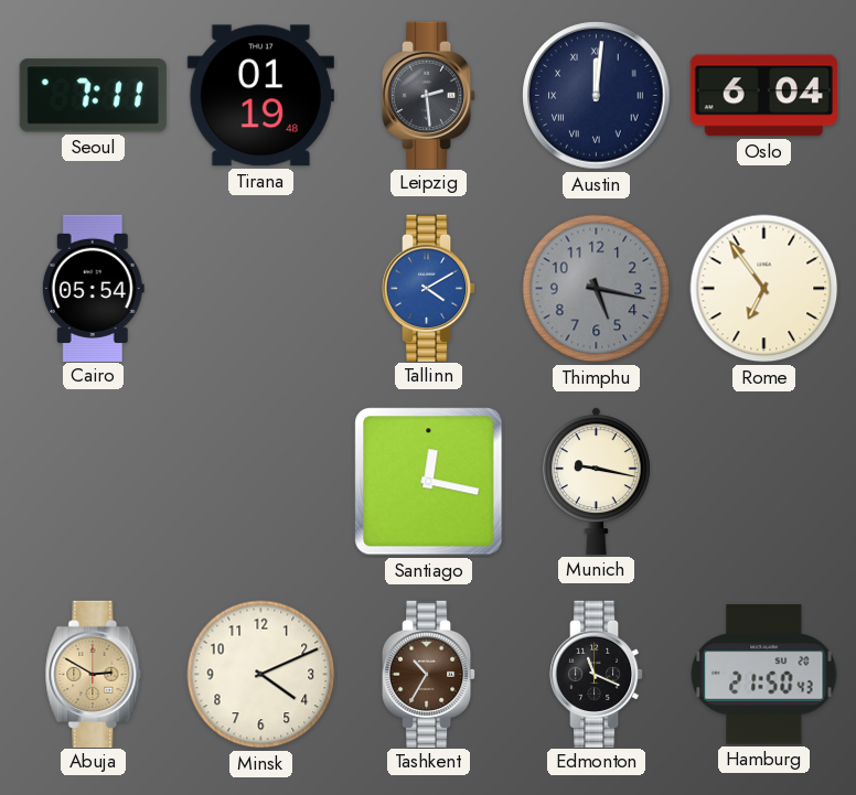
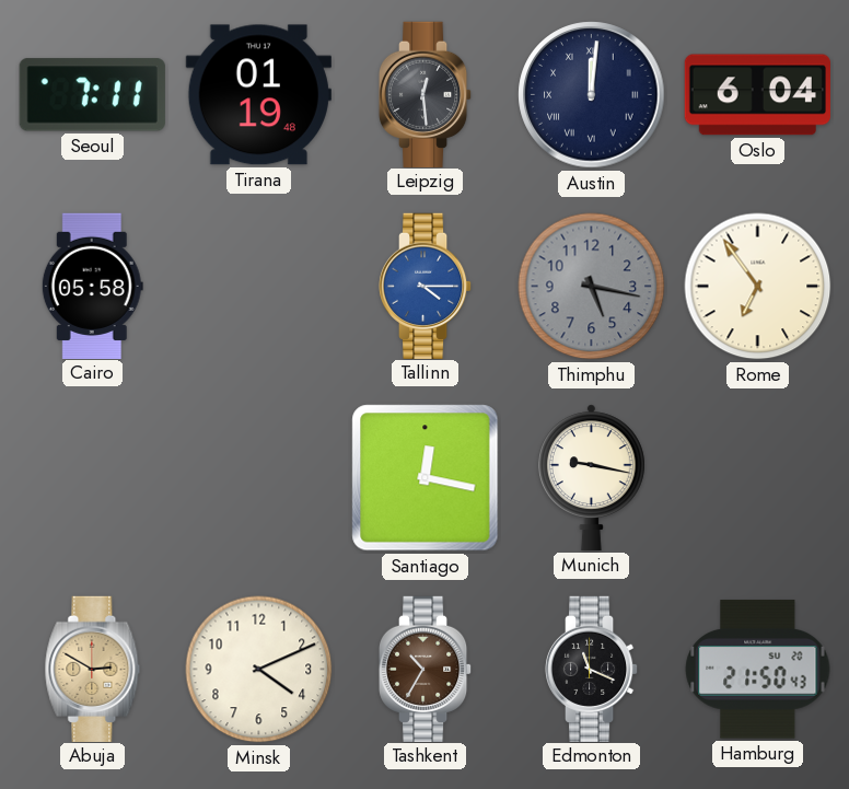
Leipzig: 2:29 -> 12:29
Cairo: 05:54 -> 05:58
Tallinn: 4:10 -> 4:15
